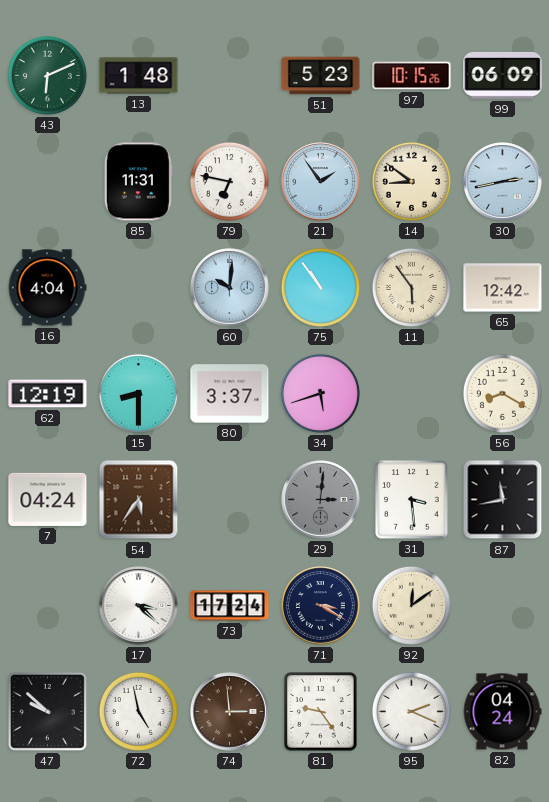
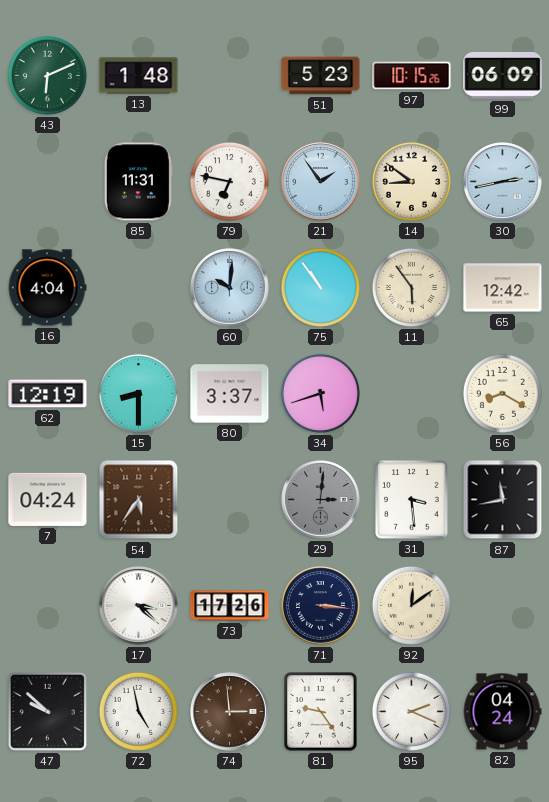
73: 17:24 -> 17:26
71: 3:20 -> 3:16
